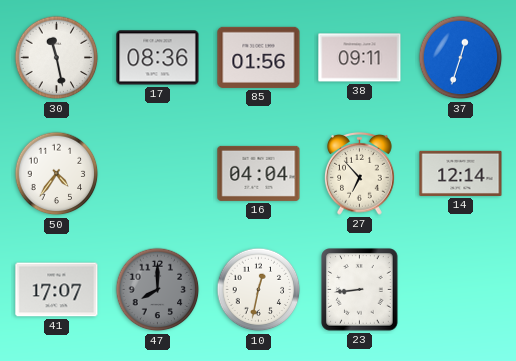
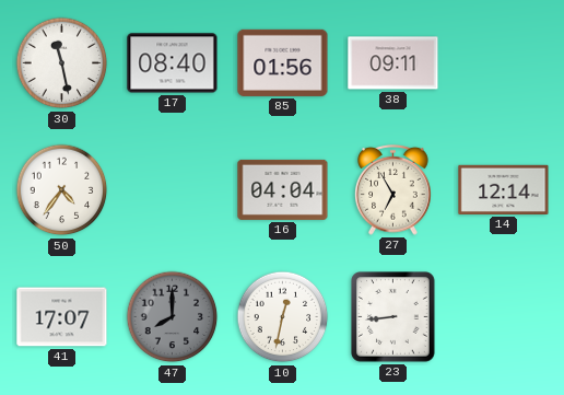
17: 08:36 -> 08:40
37: 12:33 -> none
27: 6:53 -> 6:55
